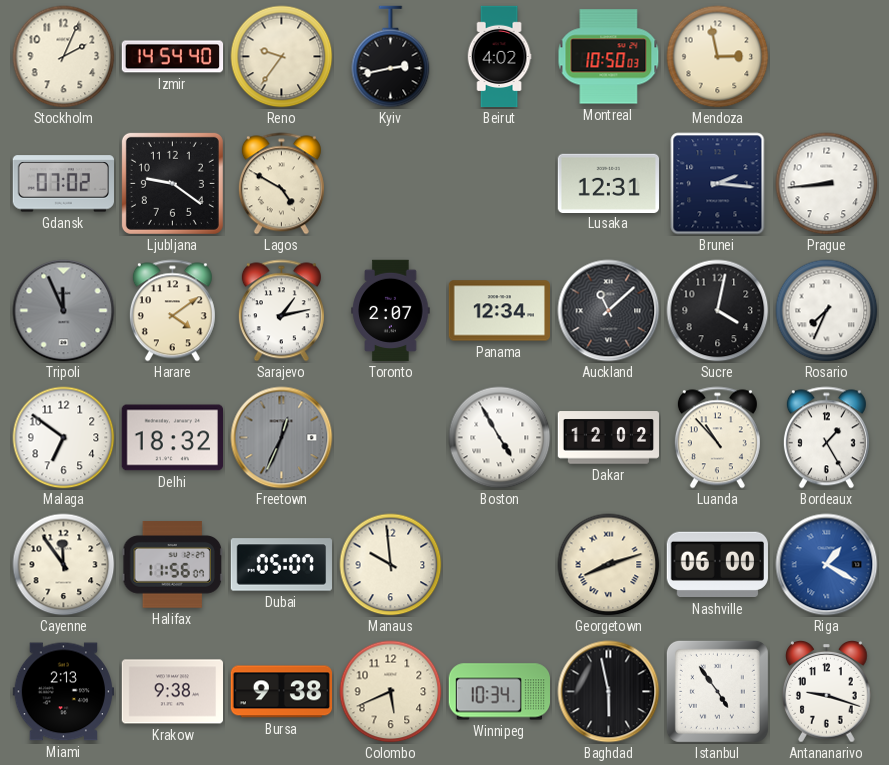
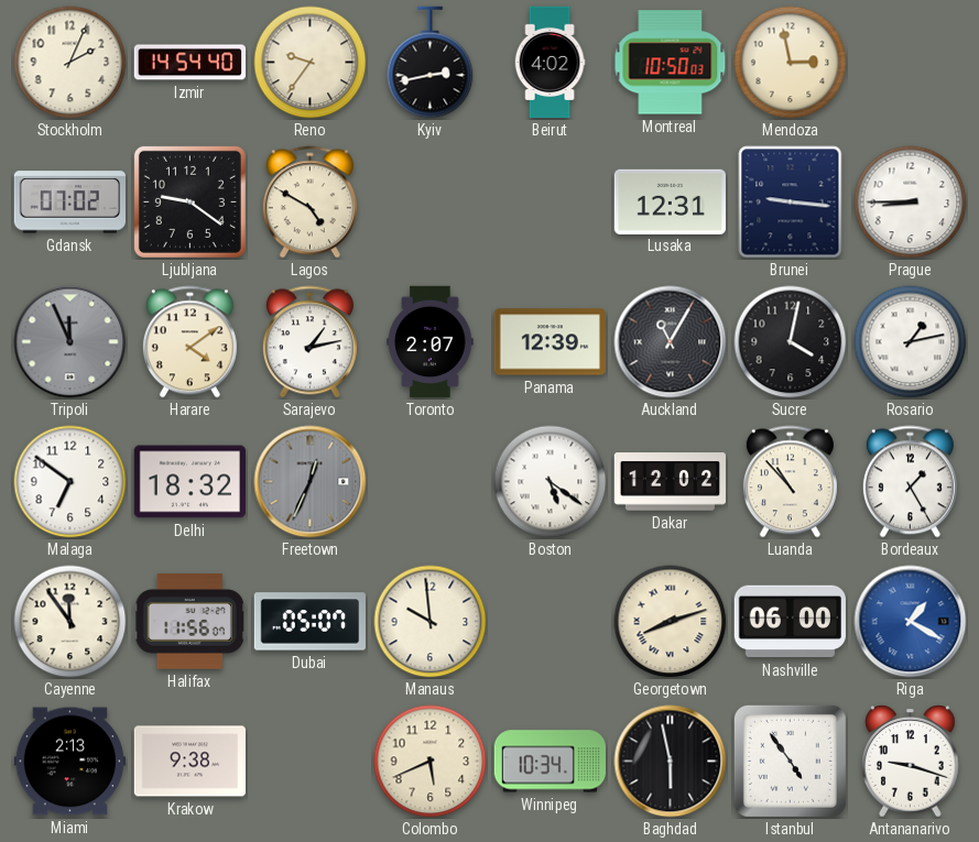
Brunei: 2:16 -> 9:16
Prague: 8:44 -> 8:45
Panama: 12:34 -> 12:39
Auckland: 11:08 -> 11:05
Rosario: 7:34 -> 1:13
Boston: 4:55 -> 5:21
Bursa: 9:38 -> none
